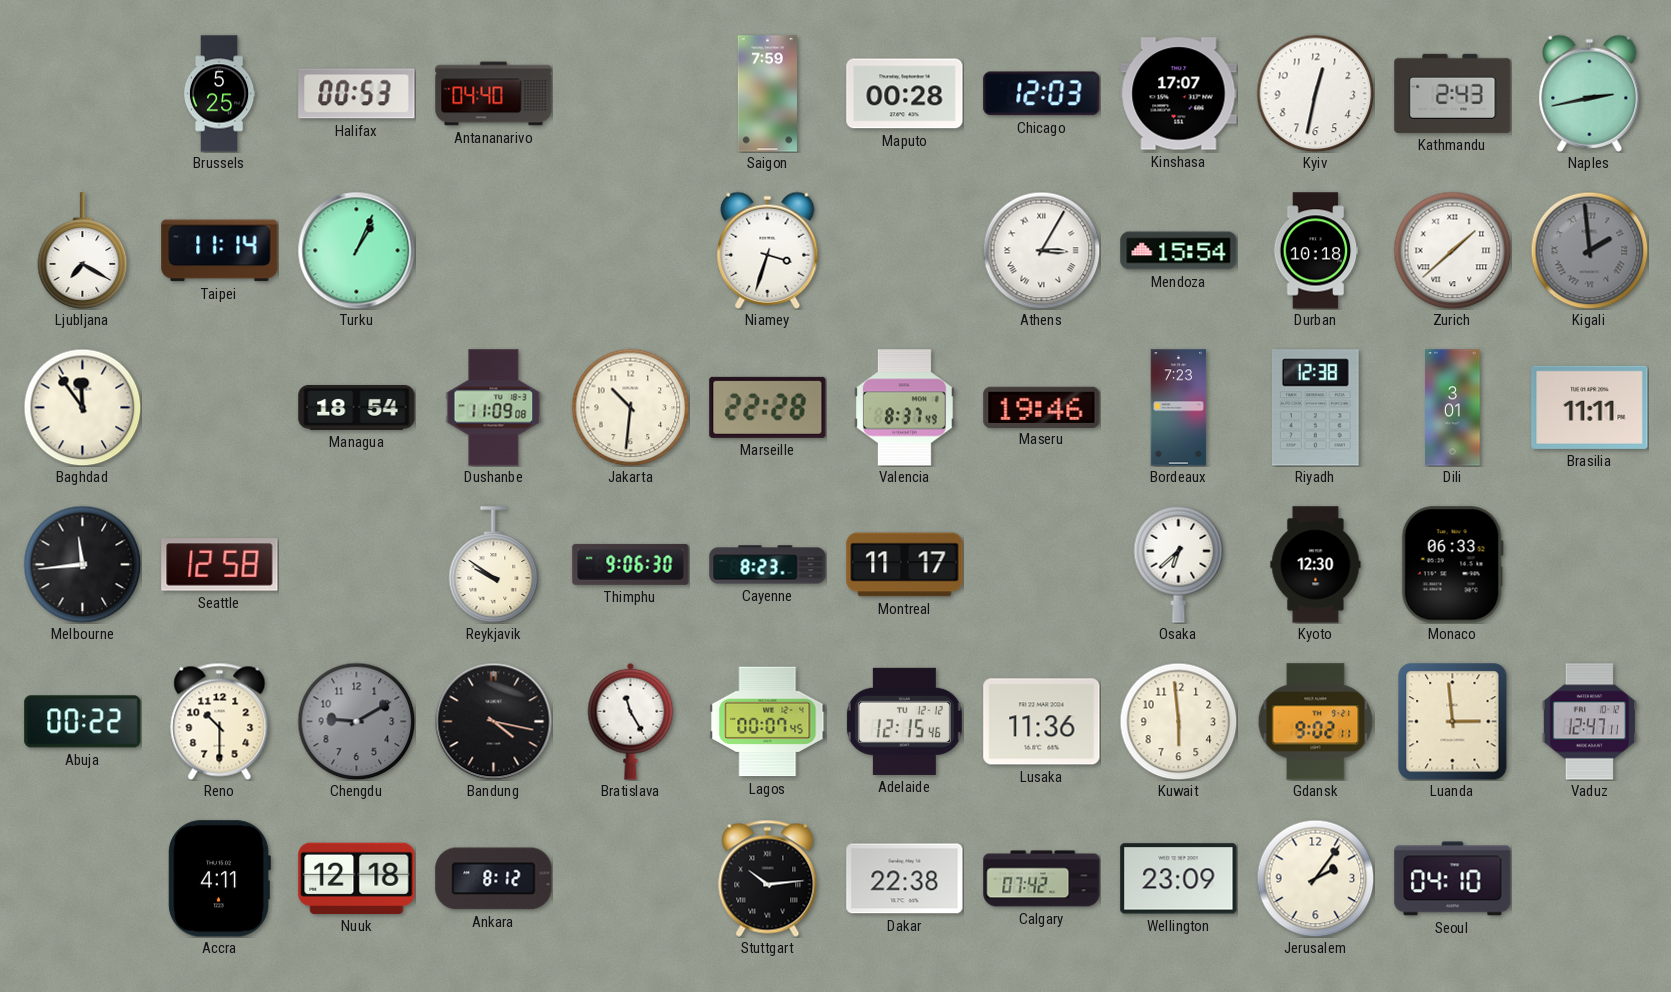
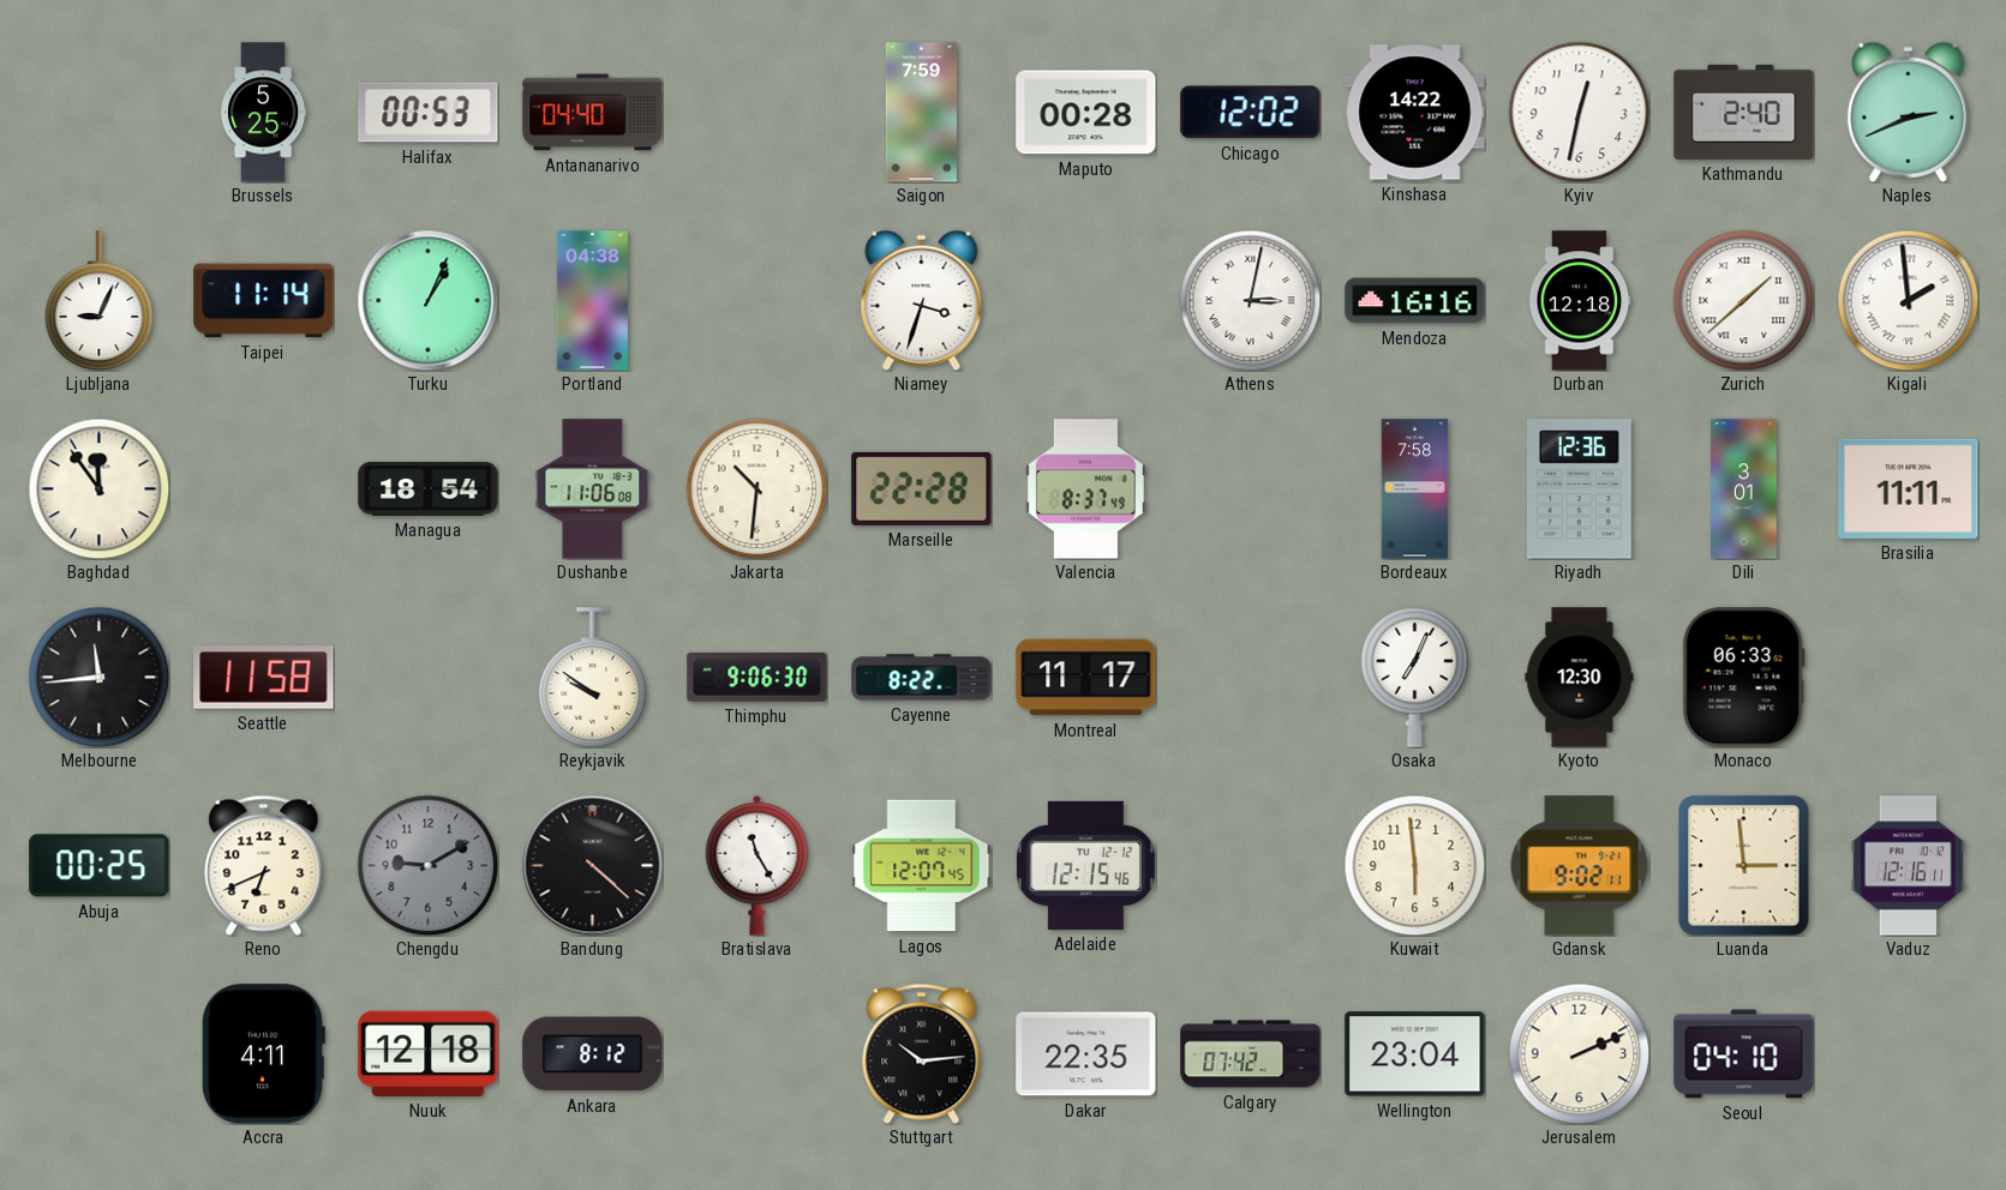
Chicago: 12:03 -> 12:02
Kinshasa: 17:07 -> 14:22
Kathmandu: 2:43 -> 2:40
Naples: 2:43 -> 2:41
Ljubljana: 7:20 -> 9:04
Portland: none -> 04:38
Athens: 3:05 -> 3:02
Mendoza: 15:54 -> 16:16
Durban: 10:18 -> 12:18
Kigali dial: grey -> white
Dushanbe: 11:09 -> 11:06
Maseru: 19:46 -> none
Bordeaux: 7:23 -> 7:58
Riyadh: 12:38 -> 12:36
Seattle: 12:58 -> 11:58
Cayenne: 8:23 -> 8:22
Osaka: 6:38 -> 7:04
Abuja: 00:22 -> 00:25
Reno: 10:30 -> 6:41
Bandung: 4:17 -> 4:22
Lagos: 00:07 -> 12:07
Lusaka: 11:36 -> none
Vaduz: 12:47 -> 12:16
Dakar: 22:38 -> 22:35
Wellington: 23:09 -> 23:04
Jerusalem: 2:06 -> 2:11
